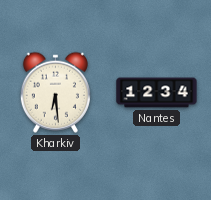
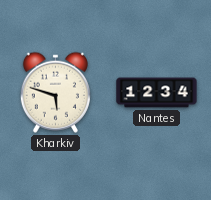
Kharkiv: 6:29 -> 5:48
